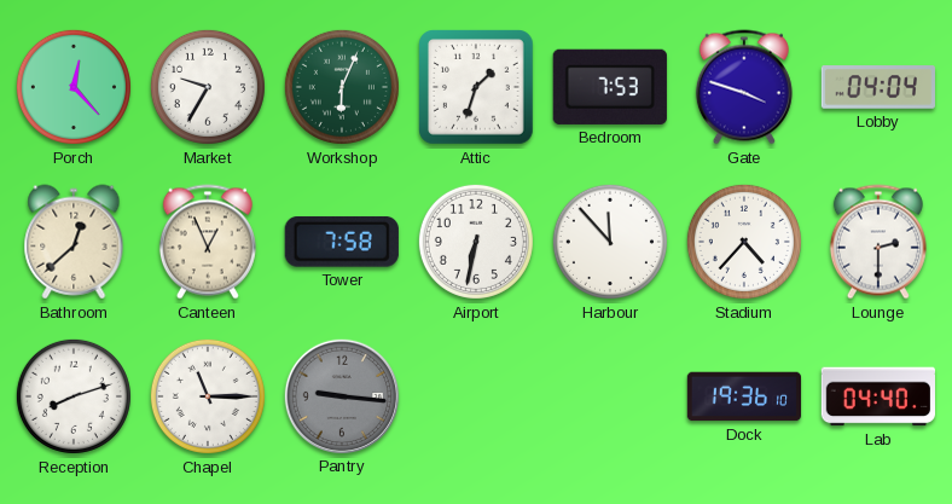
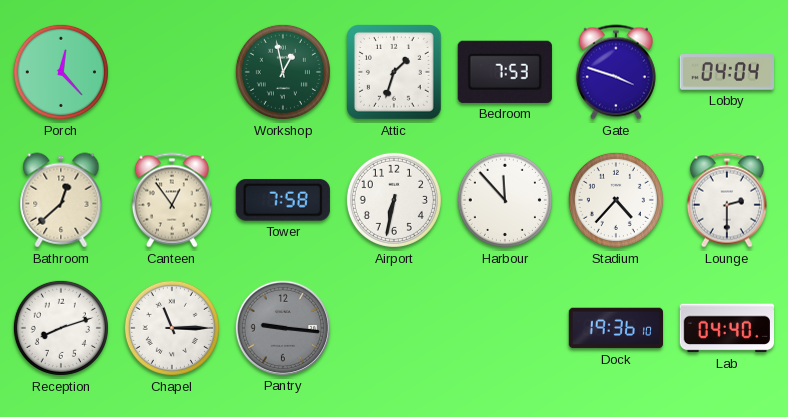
Market: 9:35 -> none
Workshop: 6:04 -> 12:58
Canteen: 12:56 -> 12:54
